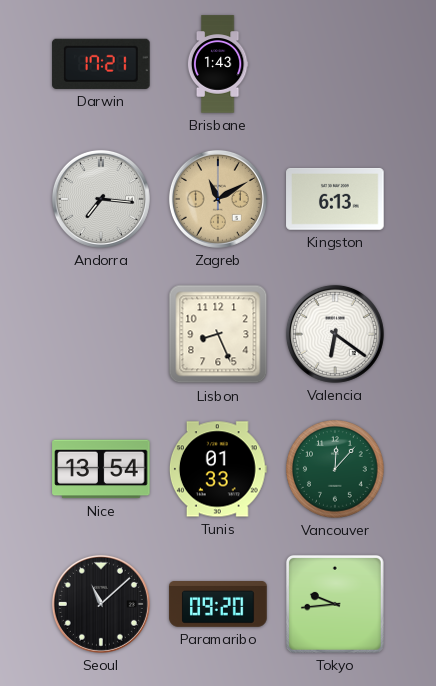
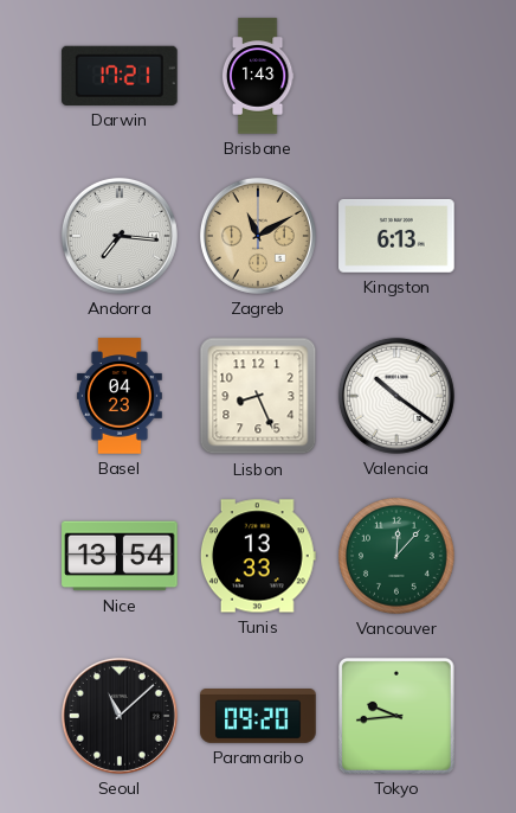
Basel: none -> 04:23
Valencia: 6:21 -> 10:21
Tunis: 01:33 -> 13:33
